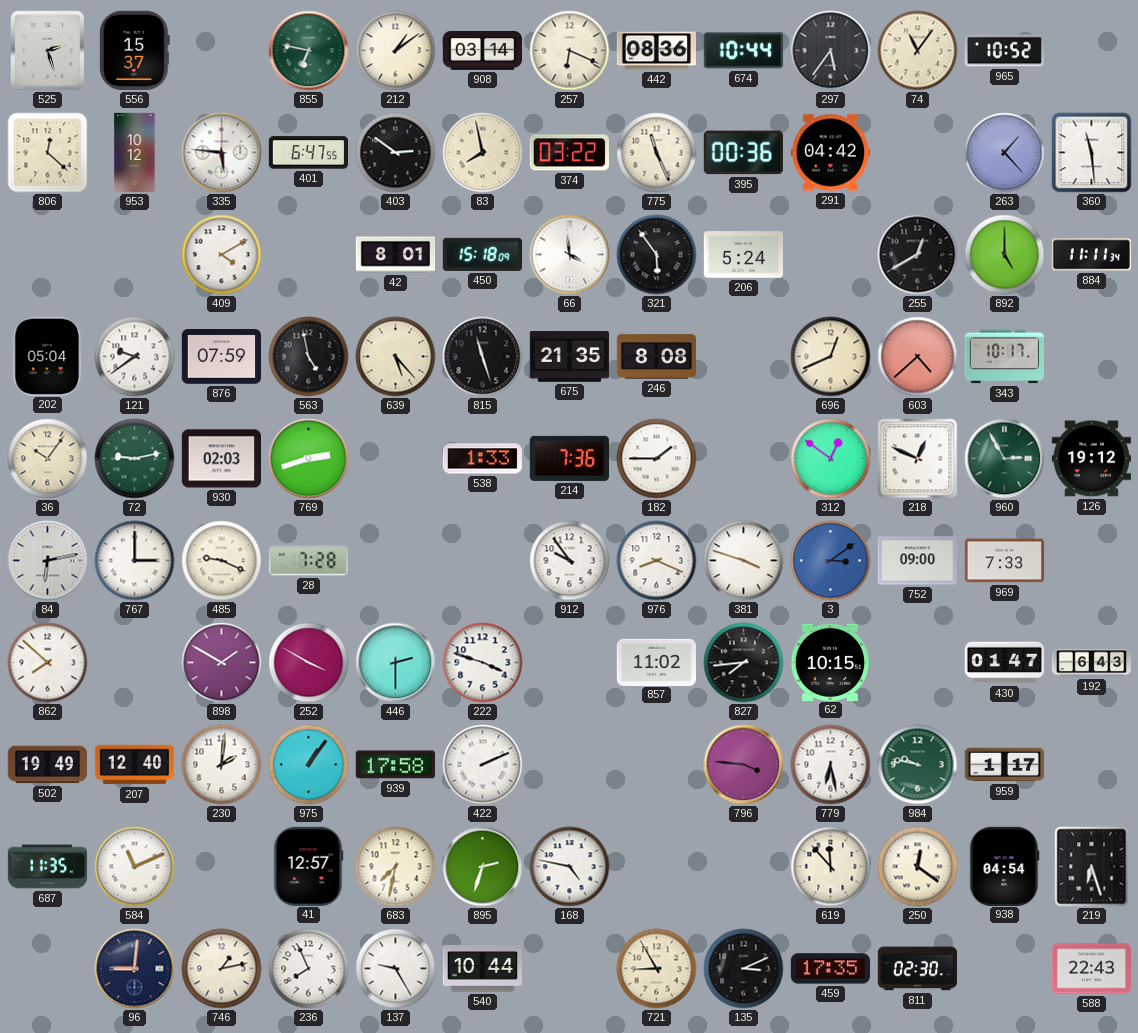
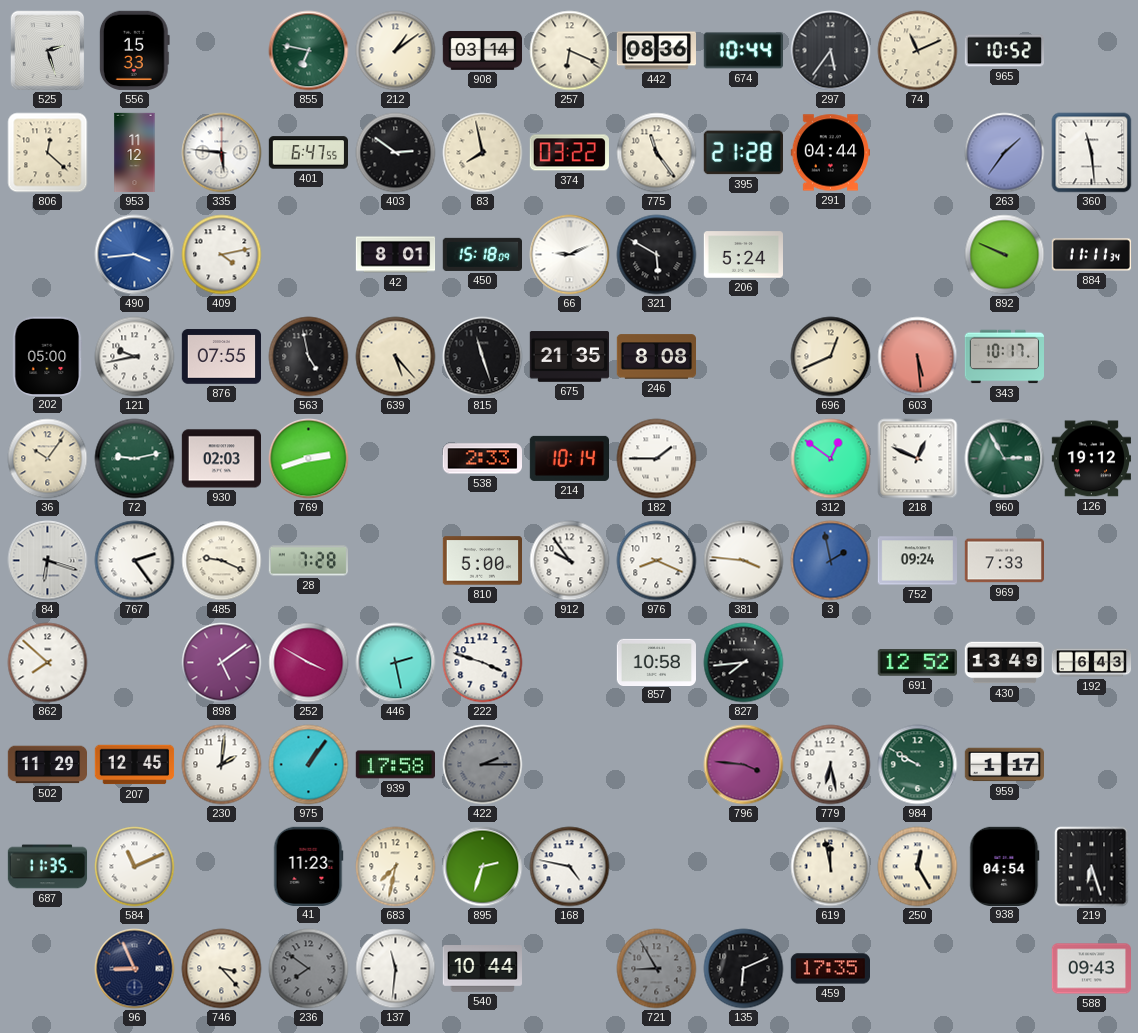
556: 15:37 -> 15:33
74: 11:06 -> 11:11
953: 10:12 -> 11:12
775: 11:26 -> 11:24
395: 00:36 -> 21:28
291: 04:42 -> 04:44
263: 1:23 -> 1:36
490: none -> 3:44
409: 4:10 -> 4:13
66: 3:59 -> 9:11
321: 5:54 -> 5:50
255: 12:40 -> none
892: 5:00 -> 9:49
202: 05:04 -> 05:00
121: 9:39 -> 9:43
876: 07:59 -> 07:55
603: 4:38 -> 5:29
538: 1:33 -> 2:33
214: 7:36 -> 10:14
84: 6:13 -> 6:18
767: 3:00 -> 2:24
810: none -> 5:00
381: 3:48 -> 3:46
3: 3:09 -> 1:58
752: 09:00 -> 09:24
898: 1:50 -> 5:09
446: 2:30 -> 2:28
857: 11:02 -> 10:58
62: 10:15 -> none
691: none -> 12:52
430: 01:47 -> 13:49
502: 19:49 -> 11:29
207: 12:40 -> 12:45
422: 2:11 -> 2:15
422 dial: white -> grey
984: 9:47 -> 9:50
41: 12:57 -> 11:23
619: 11:53 -> 11:58
250: 12:21 -> 12:25
96: 9:01 -> 8:56
746: 1:13 -> 3:23
236: 7:56 -> 7:51
236 dial: white -> grey
137: 9:25 -> 11:31
721 dial: cream -> grey
135: 3:11 -> 6:11
811: 02:30 -> none
588: 22:43 -> 09:43
